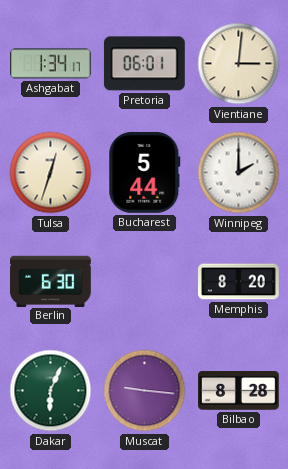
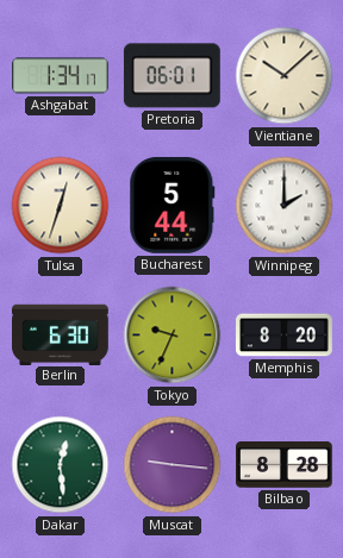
Vientiane: 3:01 -> 10:08
Tokyo: none -> 9:34
Dakar: 6:04 -> 12:29
